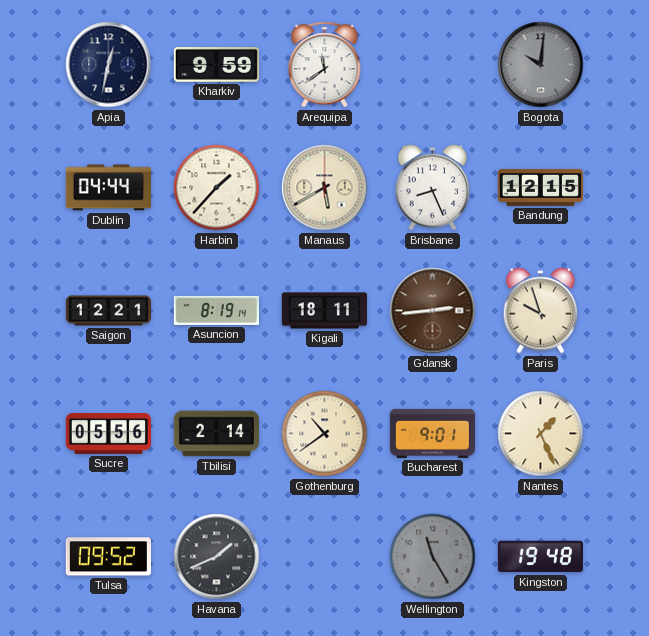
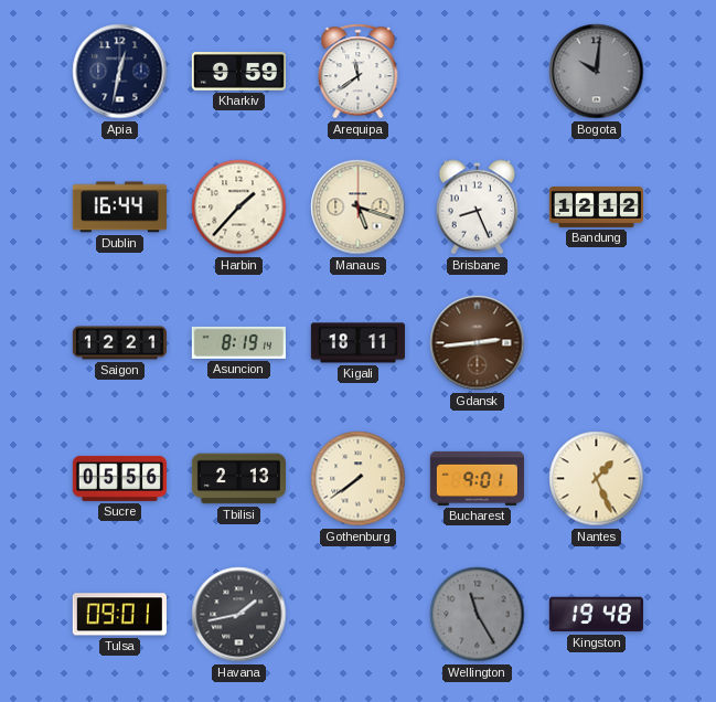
Dublin: 04:44 -> 16:44
Manaus: 5:40 -> 5:18
Bandung: 12:15 -> 12:12
Paris: 9:57 -> none
Tbilisi: 2:14 -> 2:13
Gothenburg: 10:39 -> 7:39
Tulsa: 09:52 -> 09:01
Havana: 1:41 -> 1:43
